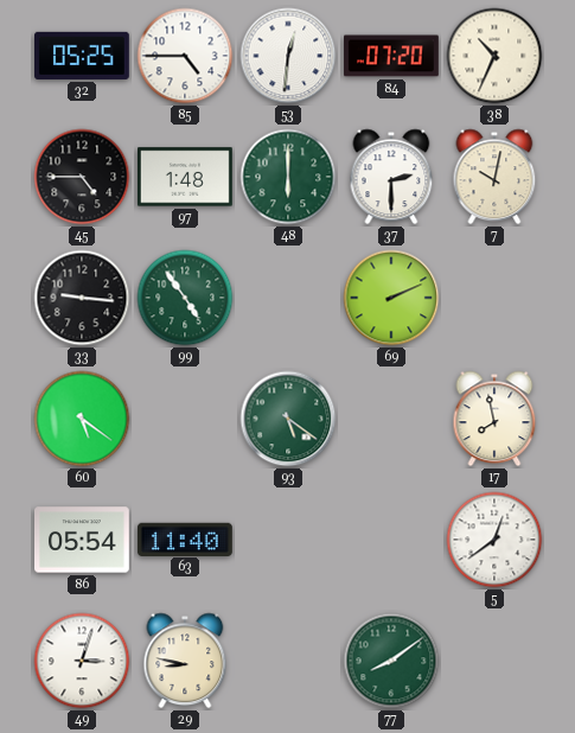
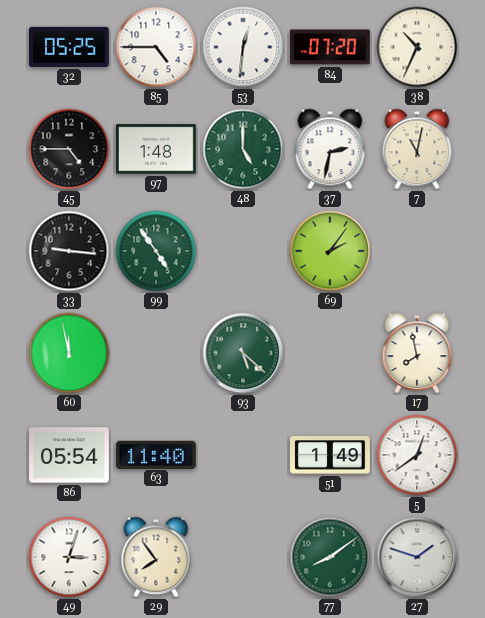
48: 6:00 -> 5:00
37: 2:30 -> 2:32
7: 10:02 -> 11:02
69: 2:11 -> 2:06
60: 5:21 -> 11:58
93: 5:21 -> 5:22
51: none -> 1:49
29: 8:47 -> 7:54
27: none -> 1:48
